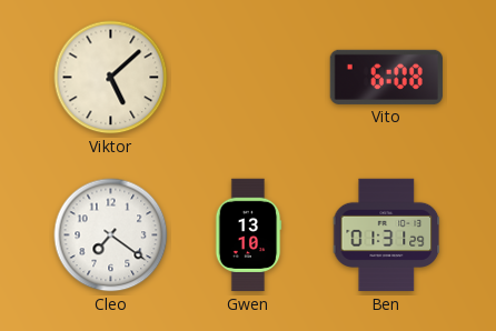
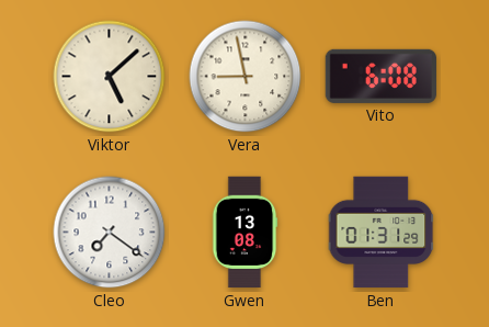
Vera: none -> 8:58
Gwen: 13:10 -> 13:08
